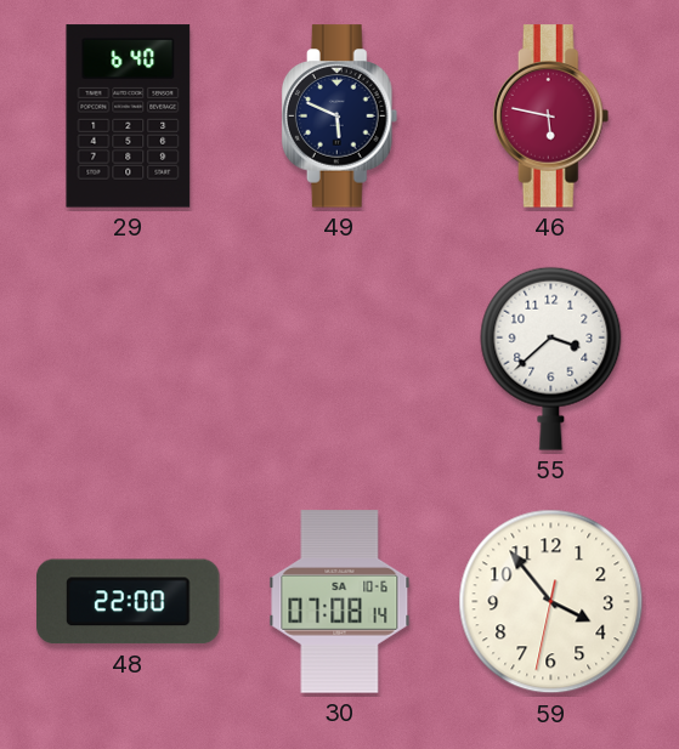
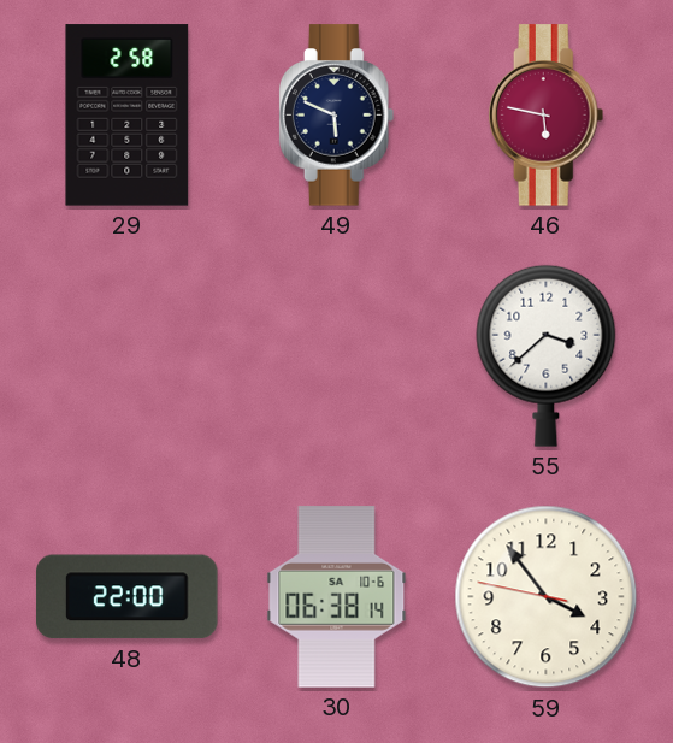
29: 6:40 -> 2:58
30: 07:08 -> 06:38
59: 3:53:32 -> 3:53:47
